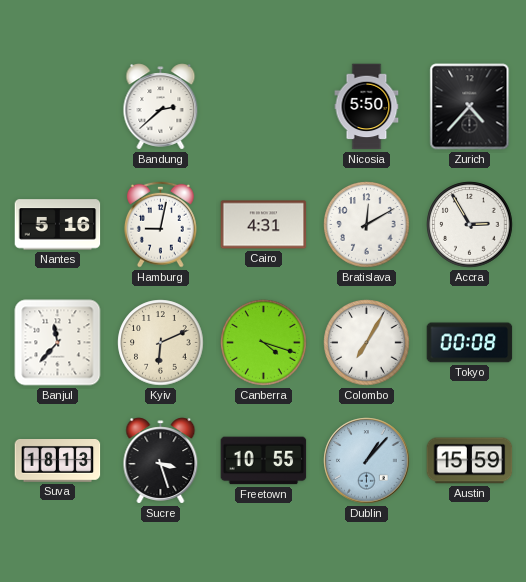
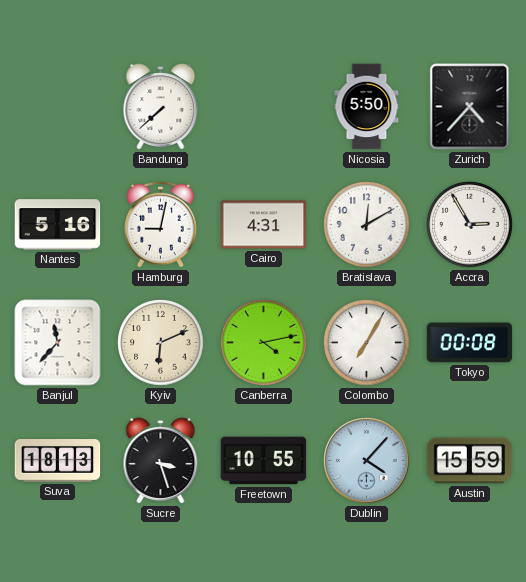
Bandung: 2:38 -> 7:38
Canberra: 4:18 -> 4:13
Dublin: 1:07 -> 4:07
